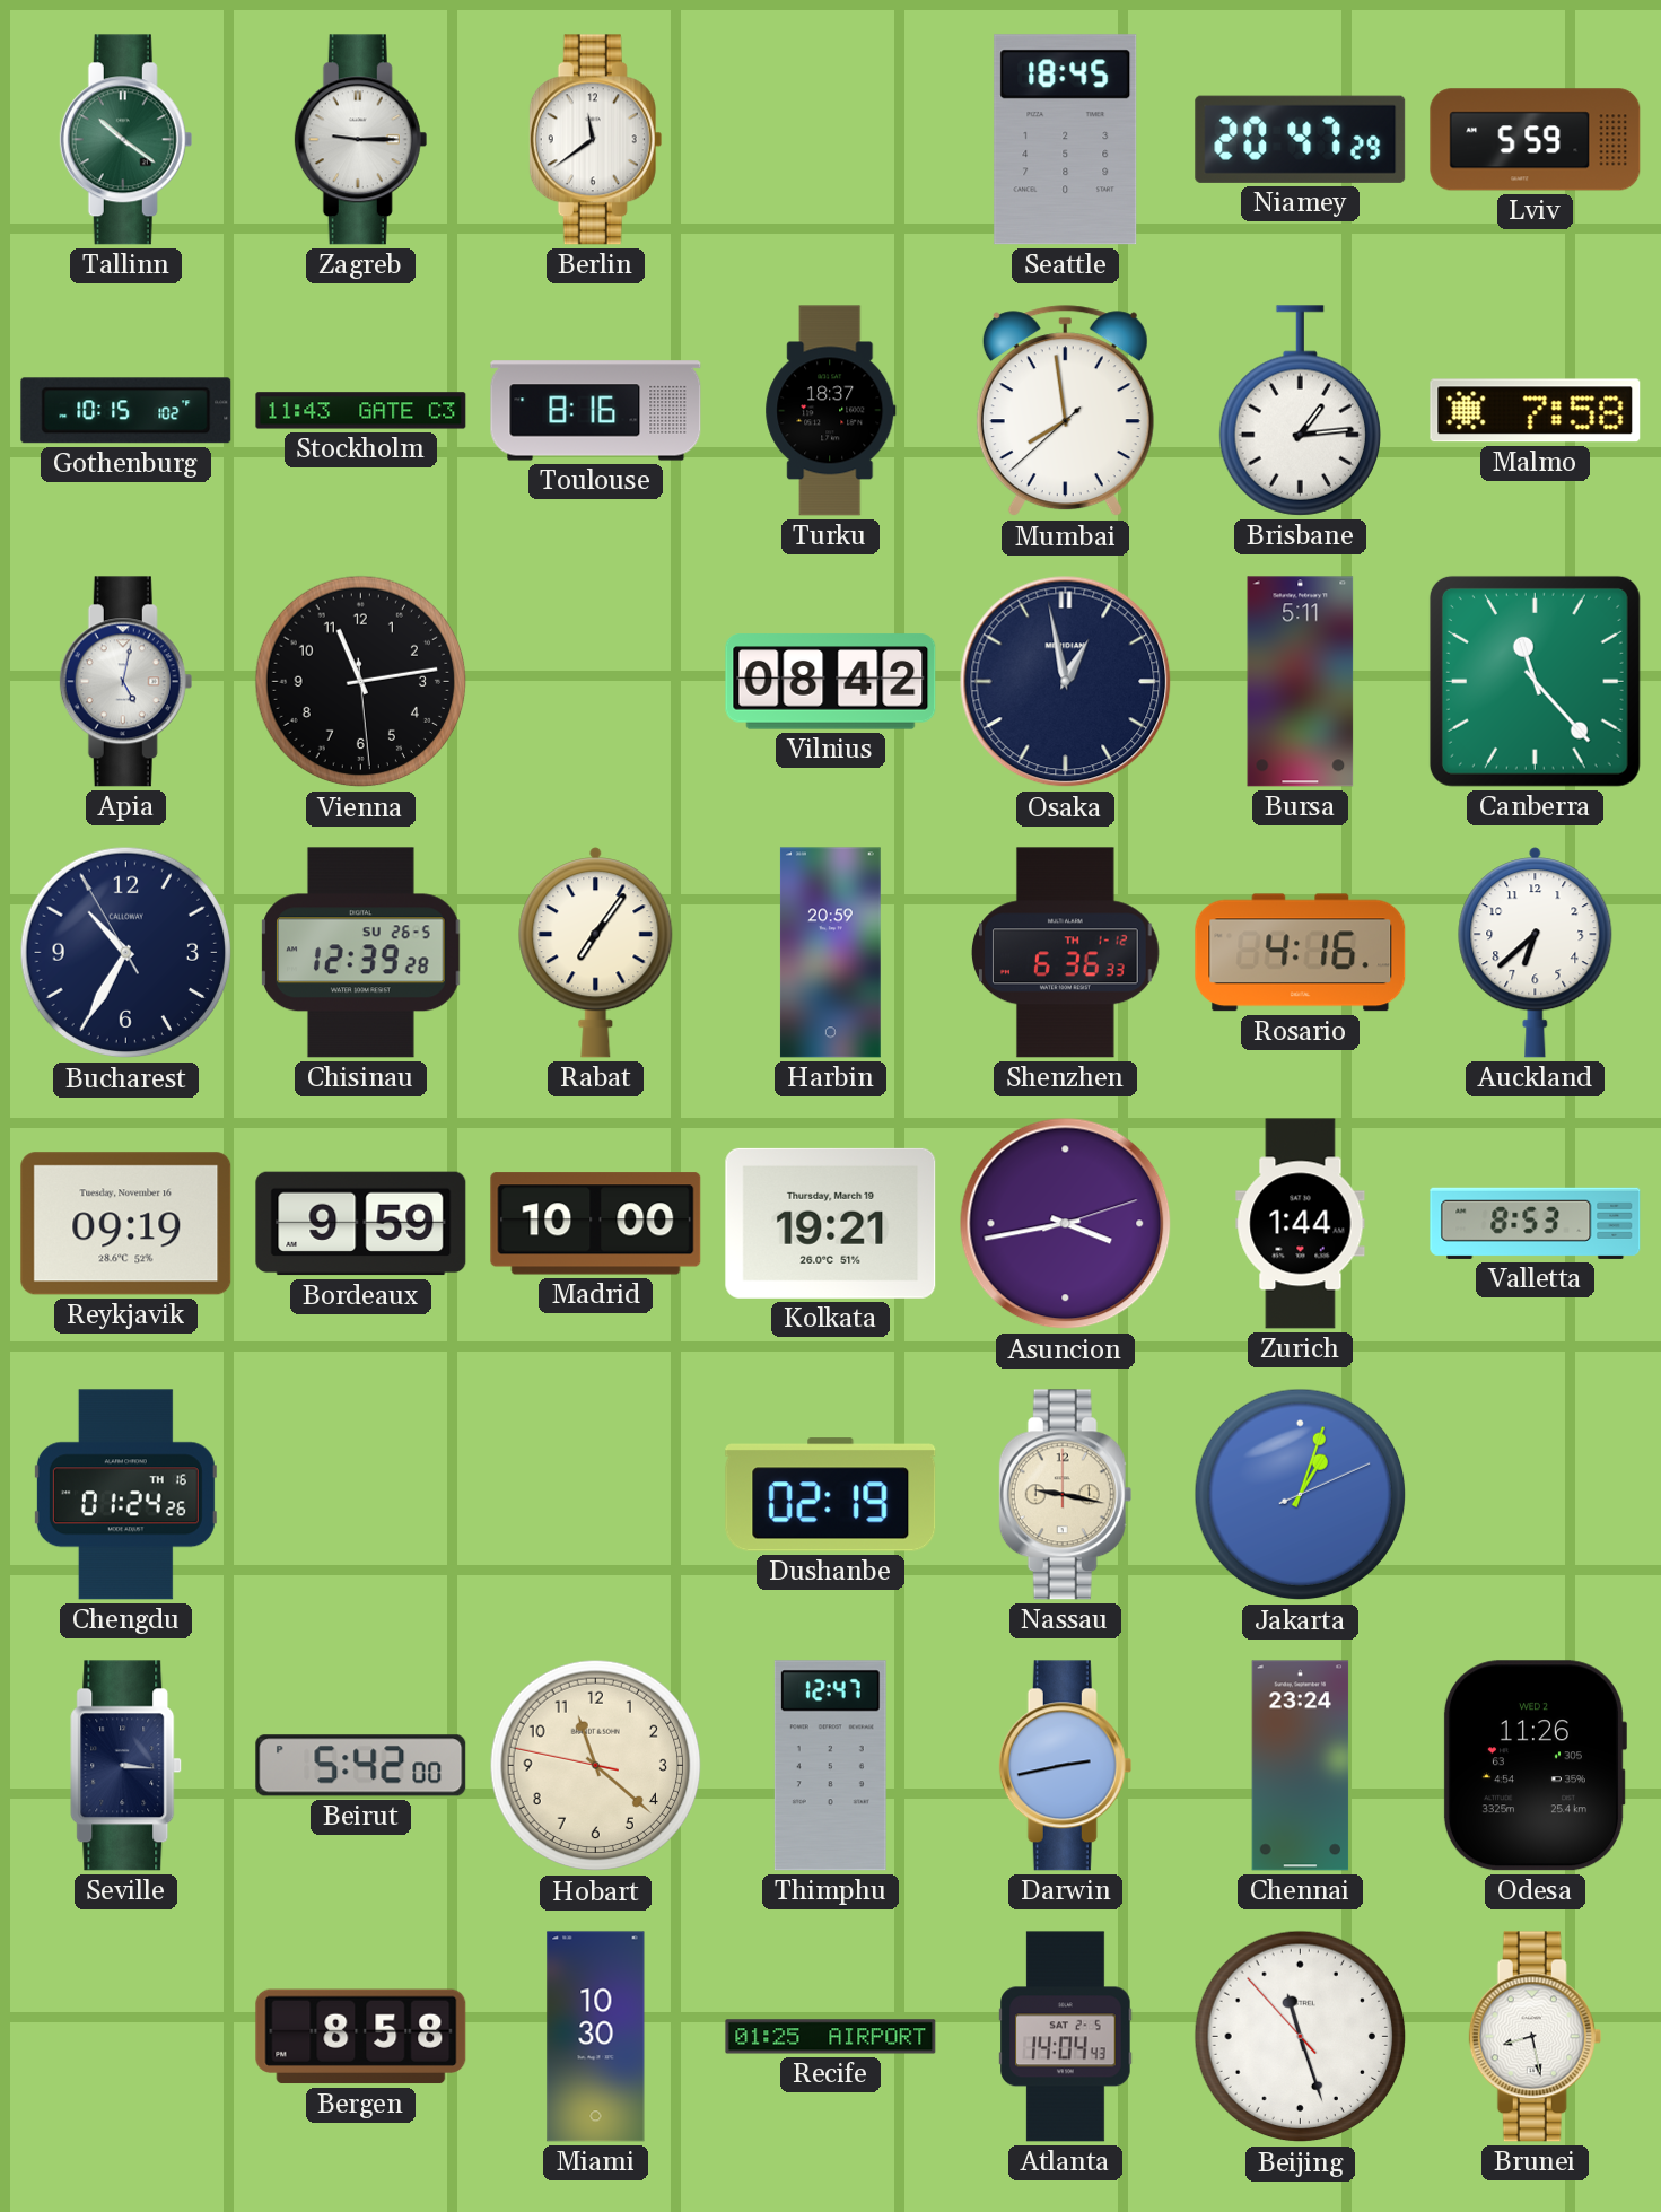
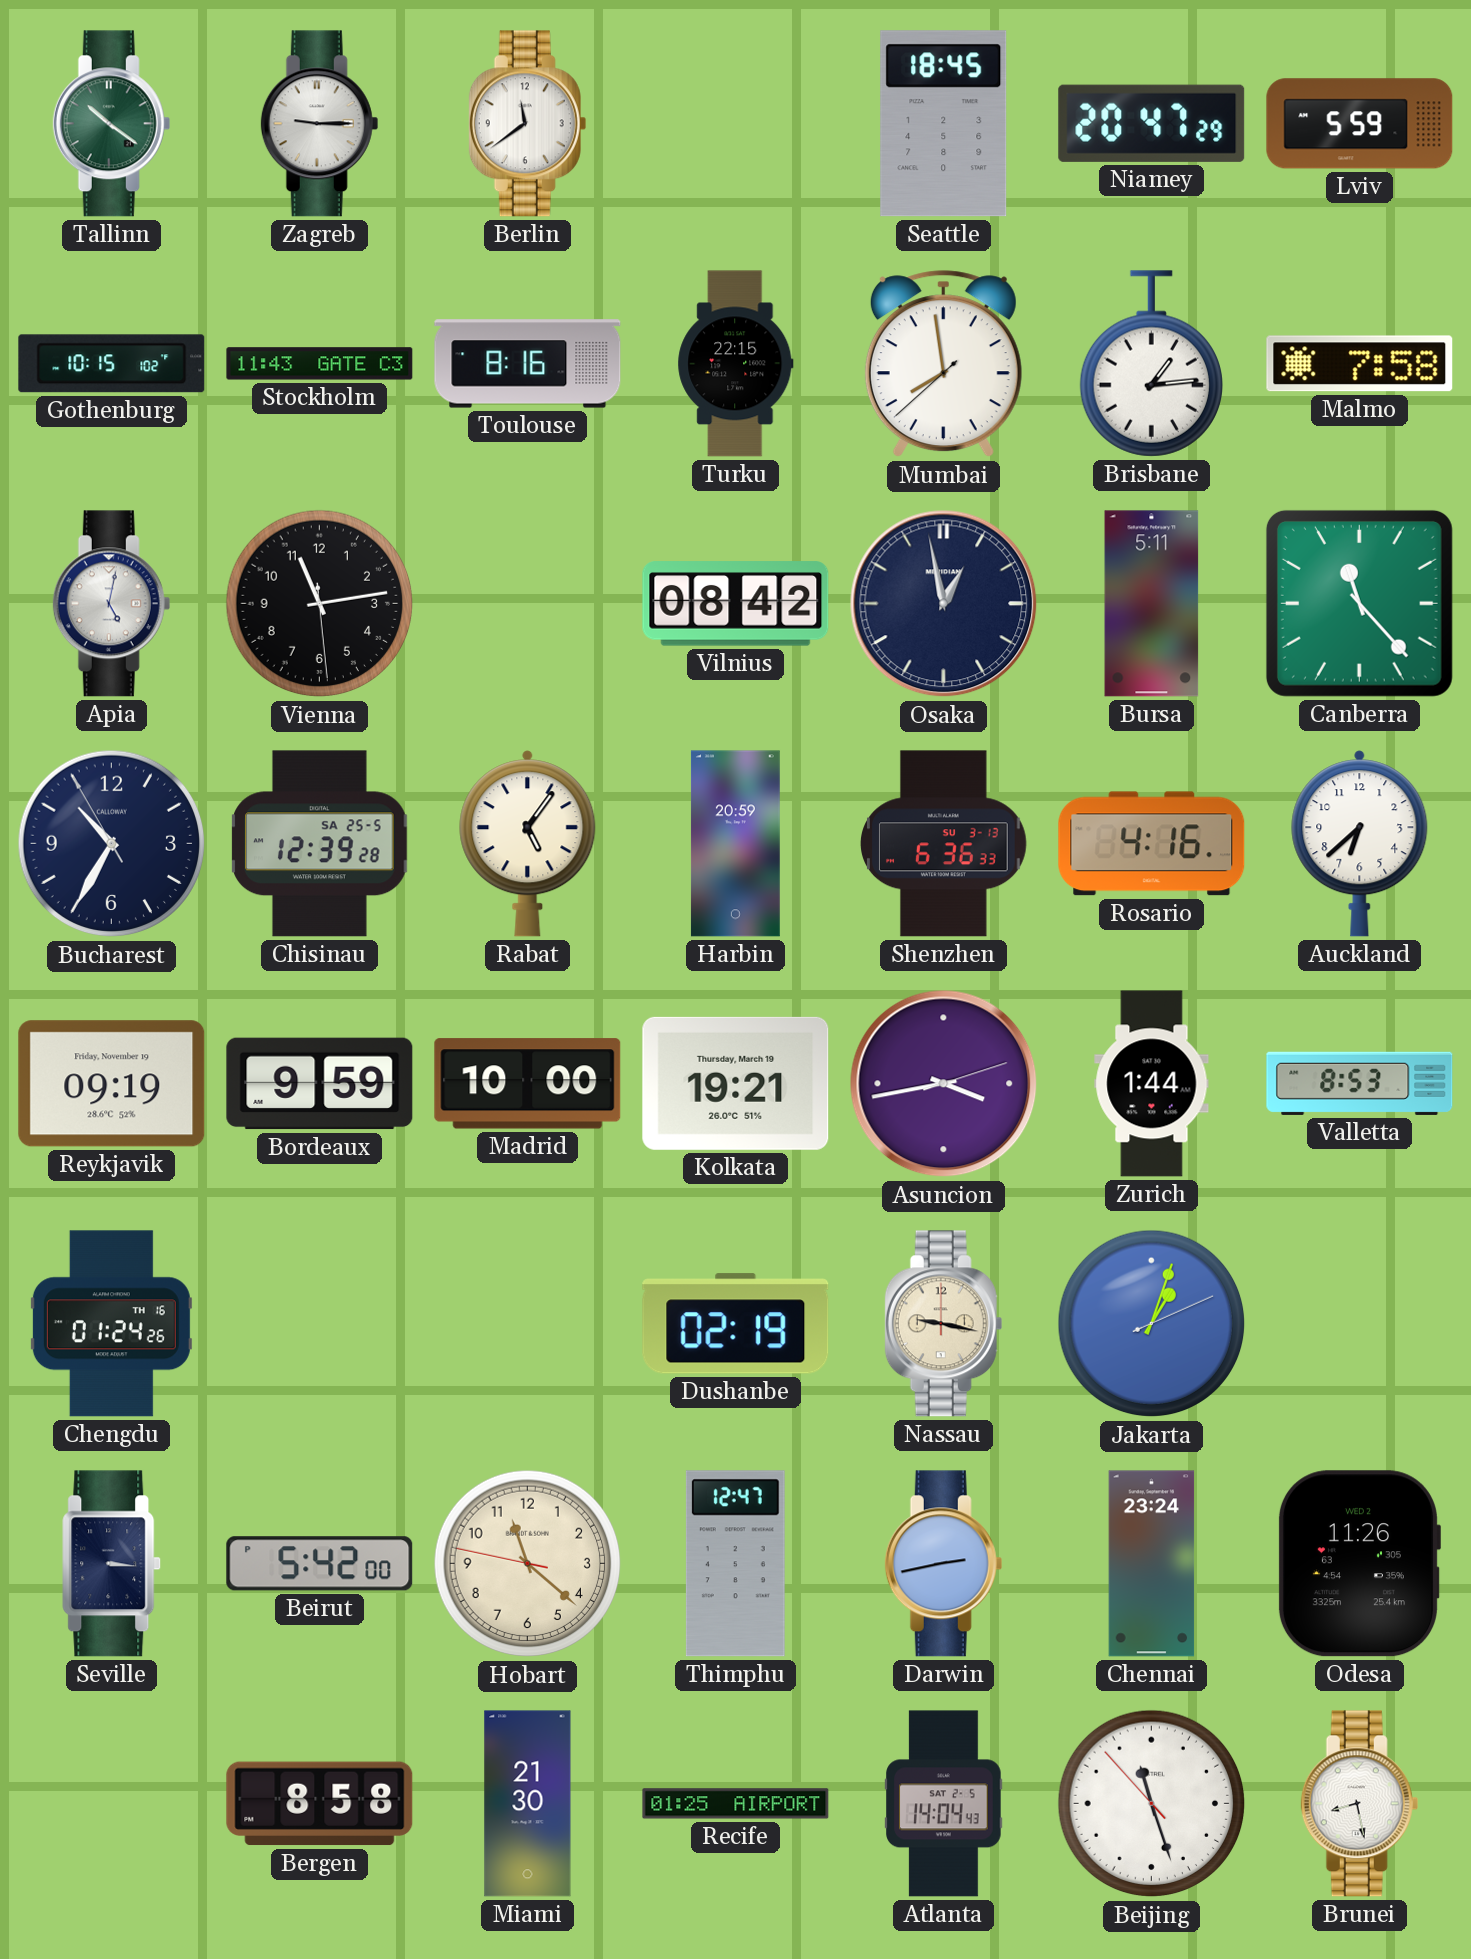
Turku: 18:37 -> 22:15
Chisinau date: SU 26-5 -> SA 25-5
Rabat: 7:06 -> 5:06
Shenzhen date: TH 1-12 -> SU 3-13
Reykjavik date: Tuesday, November 16 -> Friday, November 19
Miami: 10:30 -> 21:30
